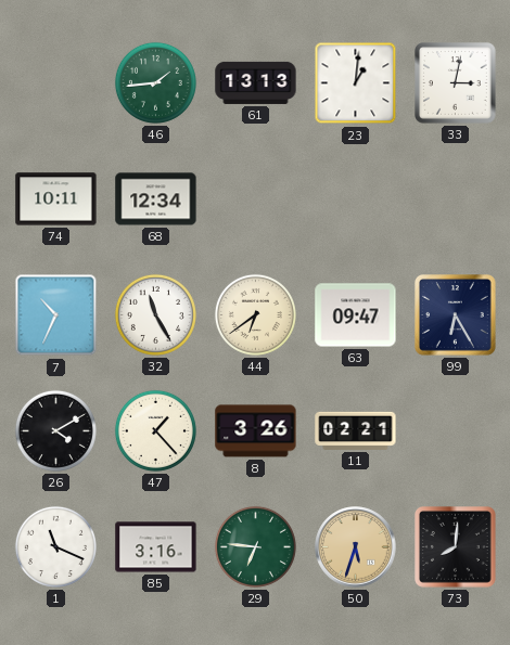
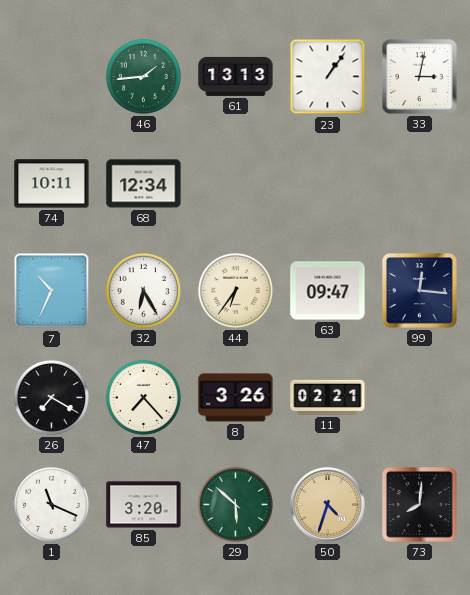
23: 1:01 -> 1:06
32: 11:25 -> 6:25
44: 6:39 -> 6:36
99: 6:25 -> 12:16
26: 4:10 -> 7:20
47: 1:23 -> 7:23
85: 3:16 -> 3:20
29: 6:46 -> 5:52
50: 5:33 -> 4:33
